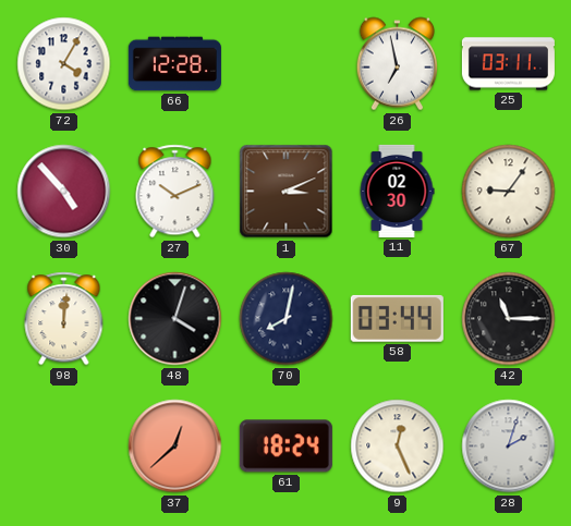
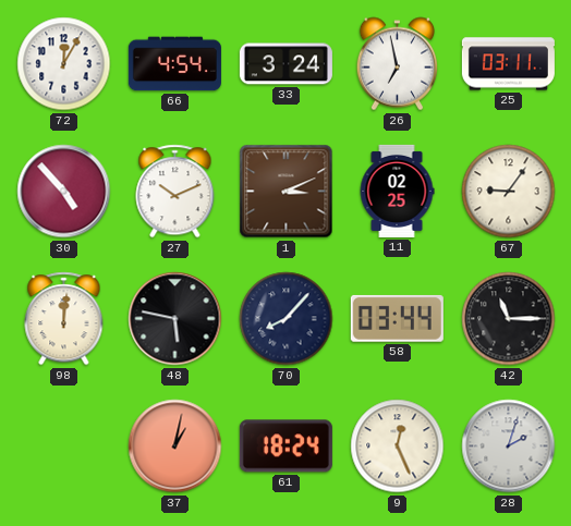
72: 4:05 -> 12:05
66: 12:28 -> 4:54
33: none -> 3:24
11: 02:30 -> 02:25
48: 4:03 -> 5:47
70: 8:02 -> 8:07
37: 12:38 -> 1:02
